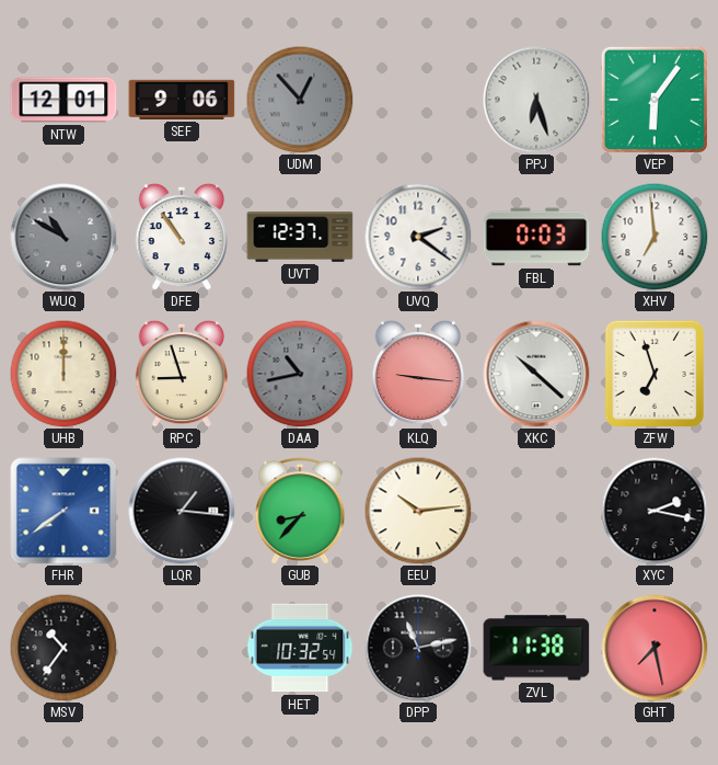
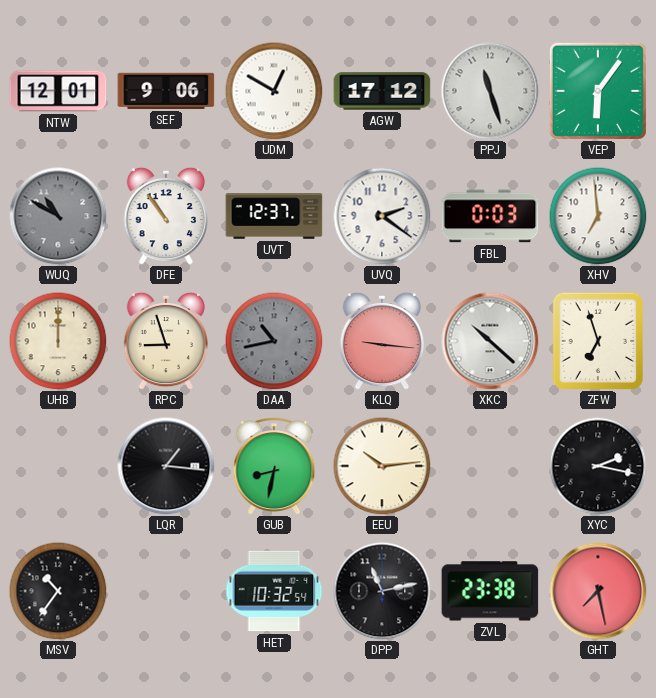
UDM: 12:53 -> 12:50
UDM dial: grey -> white
AGW: none -> 17:12
PPJ: 6:27 -> 11:27
FHR: 7:39 -> none
GUB: 8:37 -> 8:32
ZVL: 11:38 -> 23:38
